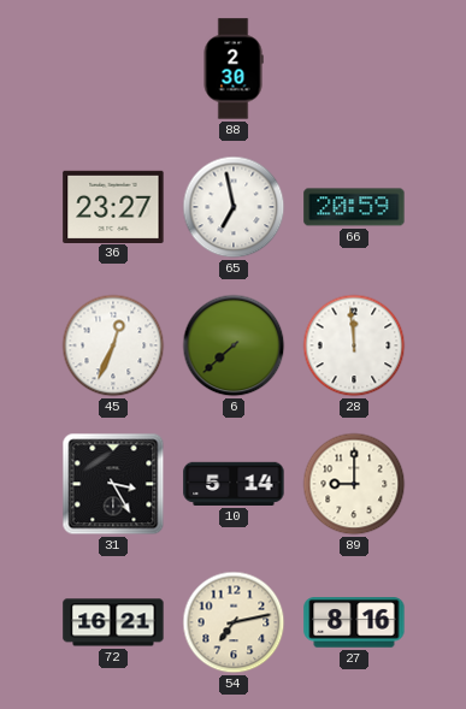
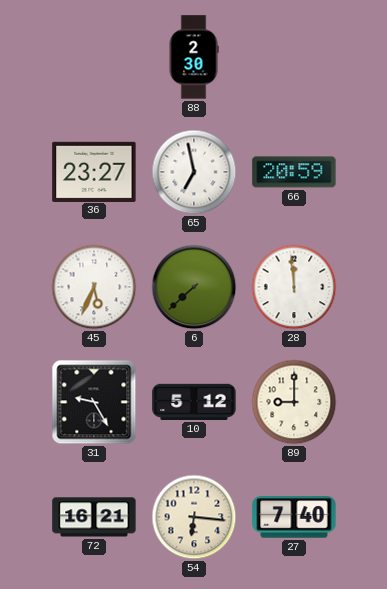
45: 12:34 -> 5:34
31: 3:25 -> 9:25
10: 5:14 -> 5:12
54: 7:13 -> 6:16
27: 8:16 -> 7:40
